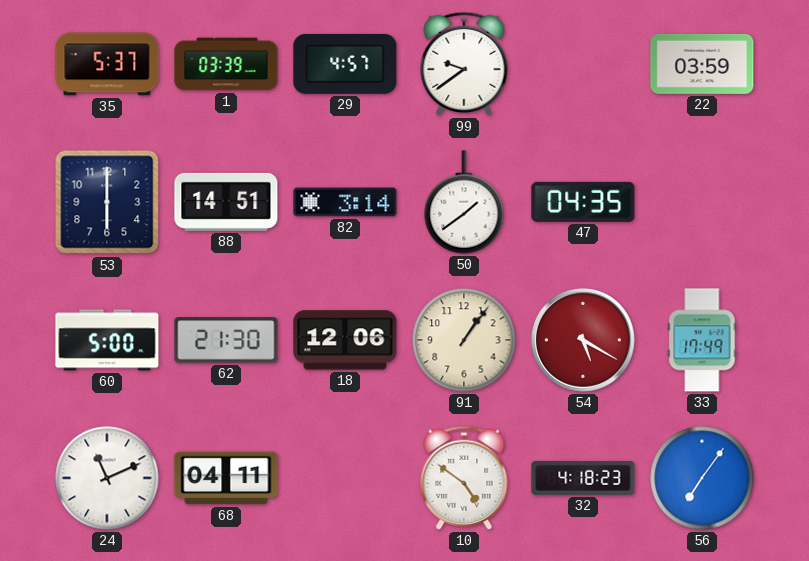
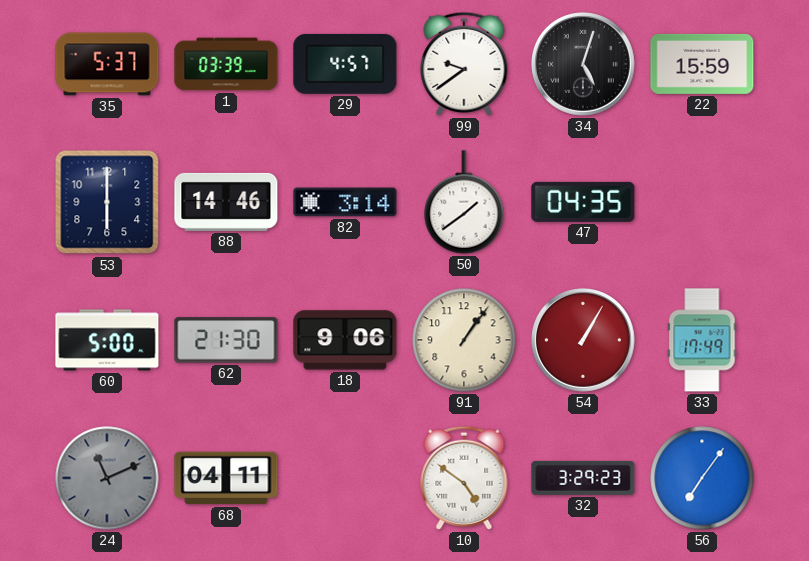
34: none -> 5:03
22: 03:59 -> 15:59
88: 14:51 -> 14:46
18: 12:06 -> 9:06
54: 5:20 -> 1:05
24 dial: white -> grey
32: 4:18 -> 3:29
